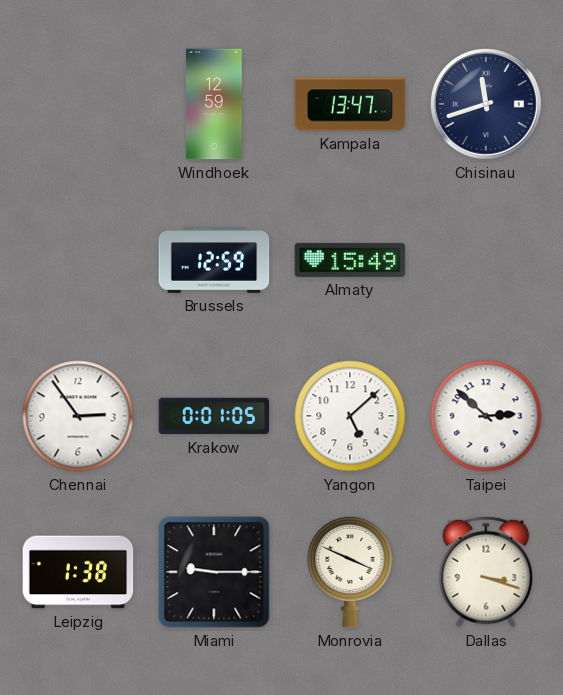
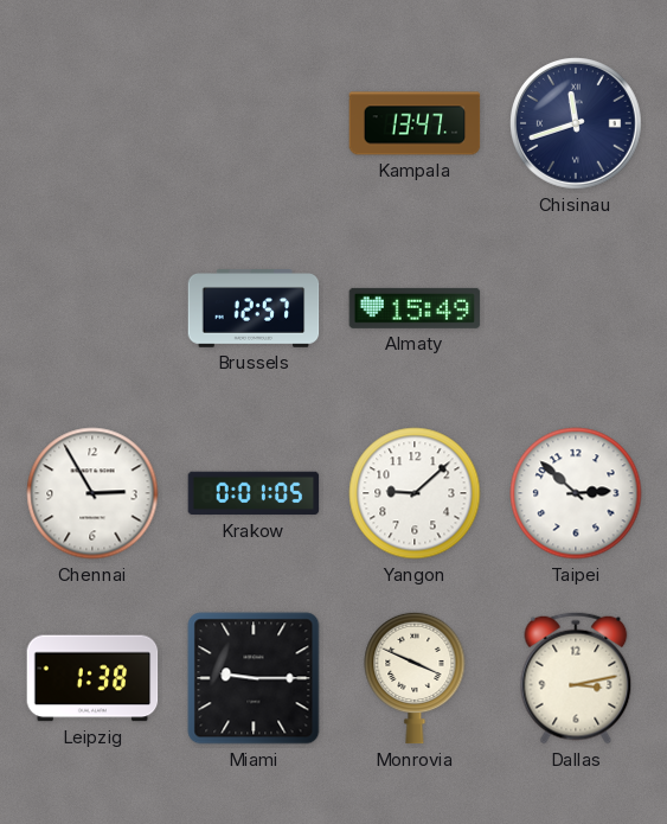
Windhoek: 12:59 -> none
Brussels: 12:59 -> 12:57
Chennai: 2:54 -> 2:55
Yangon: 5:08 -> 9:08
Dallas: 3:18 -> 3:13
